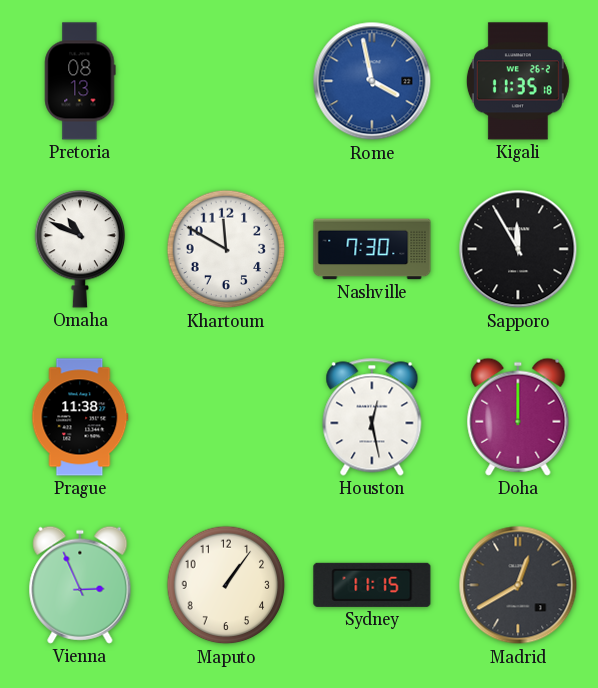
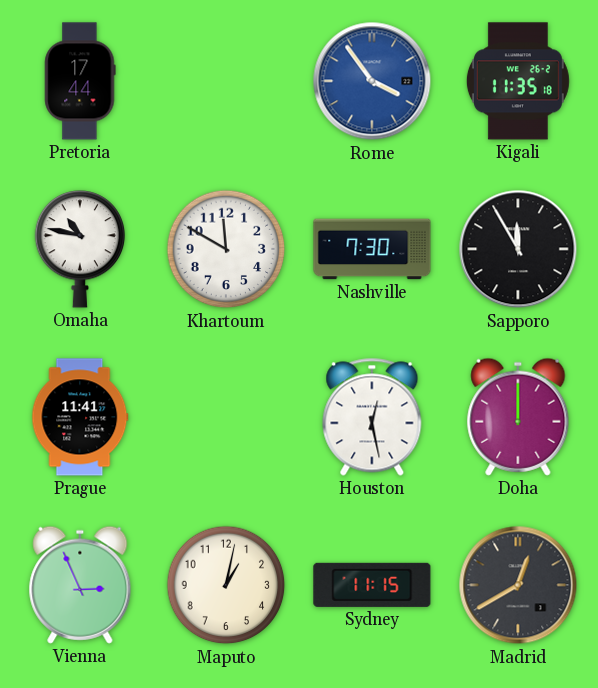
Pretoria: 08:13 -> 17:44
Rome: 3:58 -> 3:54
Omaha: 10:49 -> 10:47
Prague: 11:38 -> 11:41
Maputo: 1:06 -> 1:02
